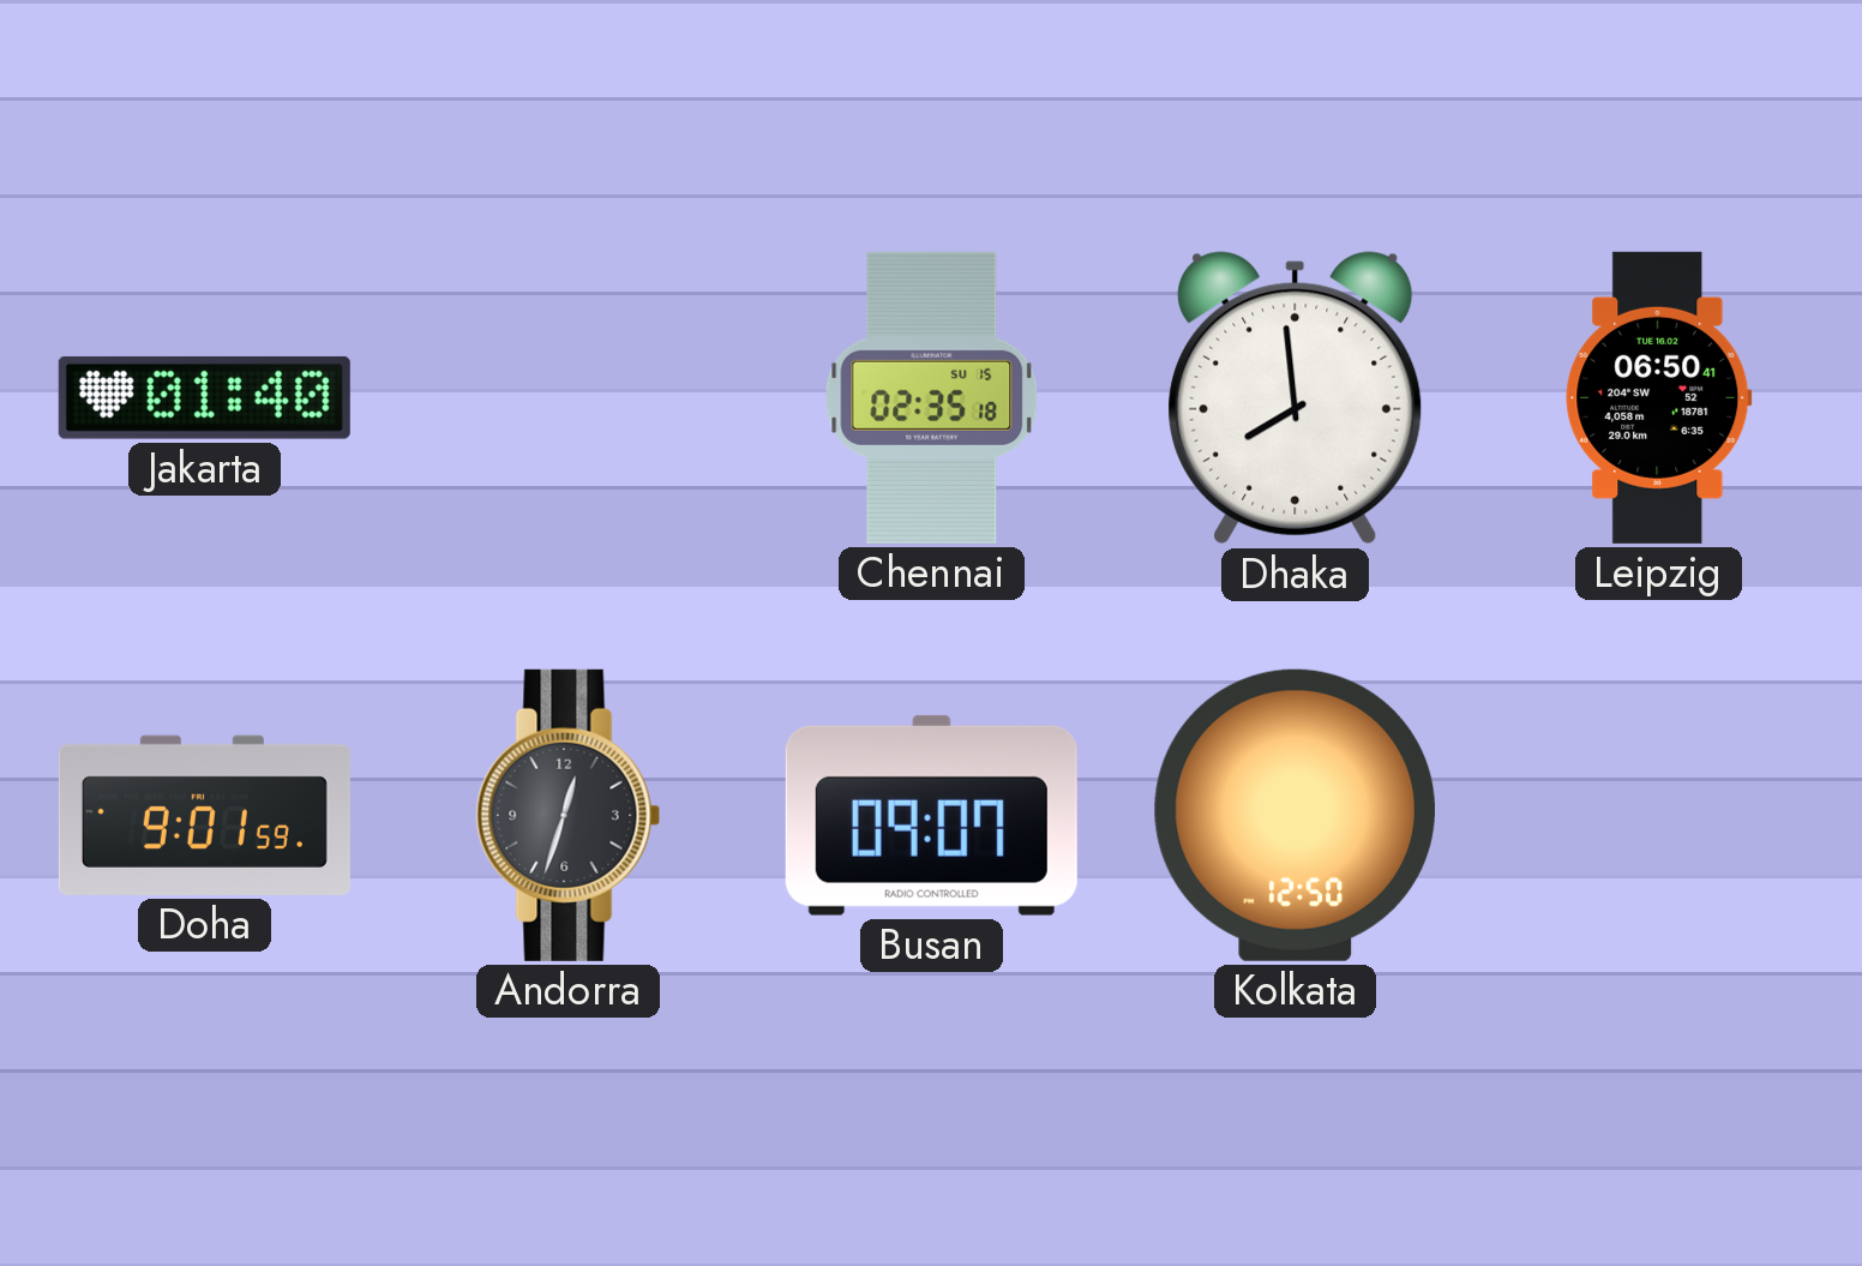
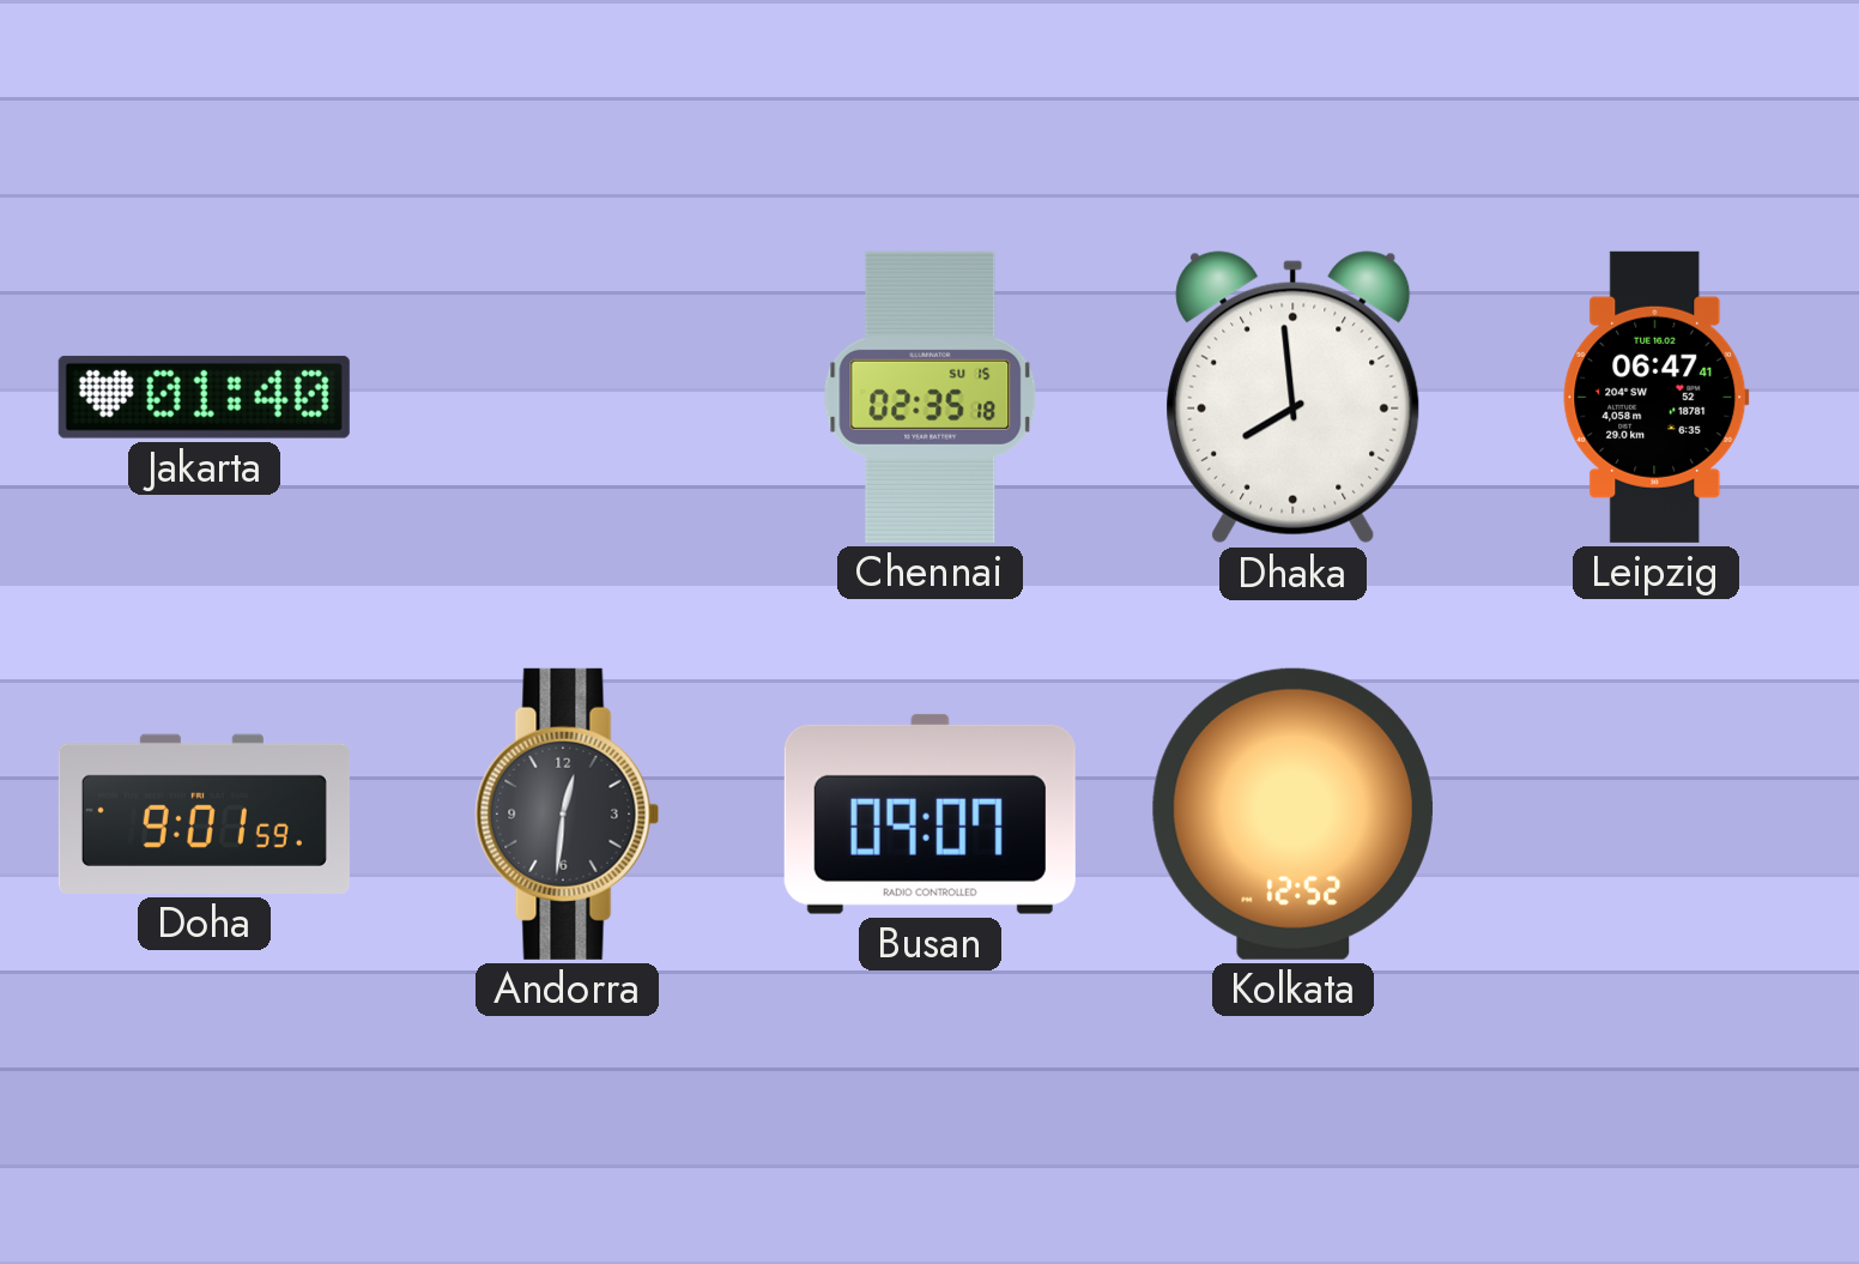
Leipzig: 06:50 -> 06:47
Andorra: 12:33 -> 12:31
Kolkata: 12:50 -> 12:52
